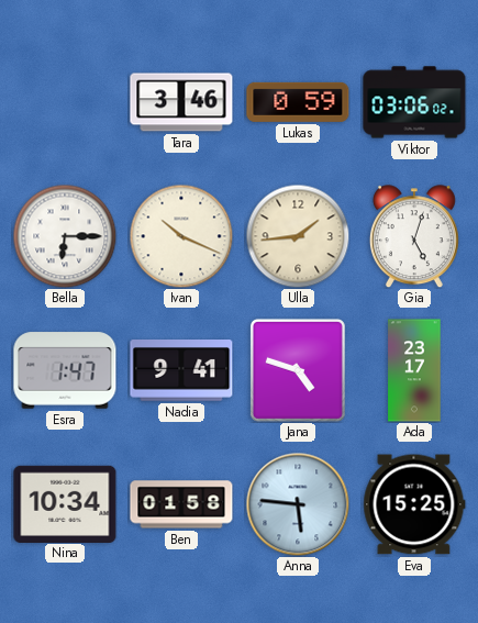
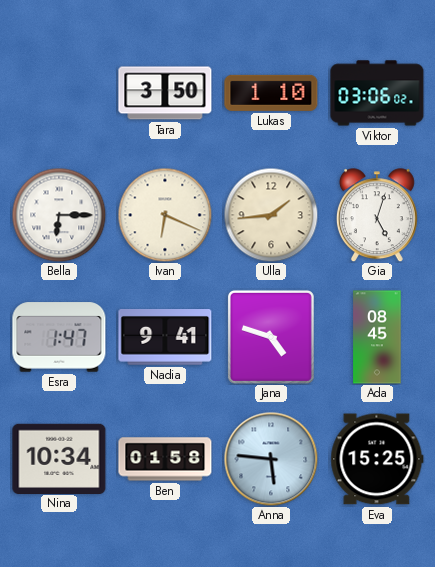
Tara: 3:46 -> 3:50
Lukas: 0:59 -> 1:10
Ivan: 10:19 -> 6:19
Ada: 23:17 -> 08:45
